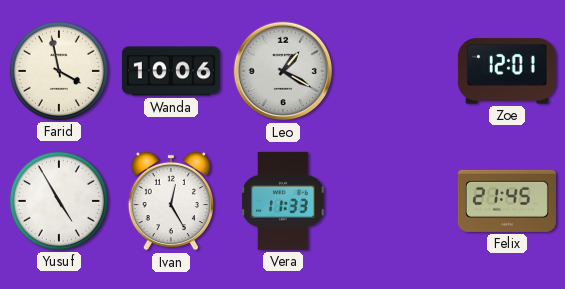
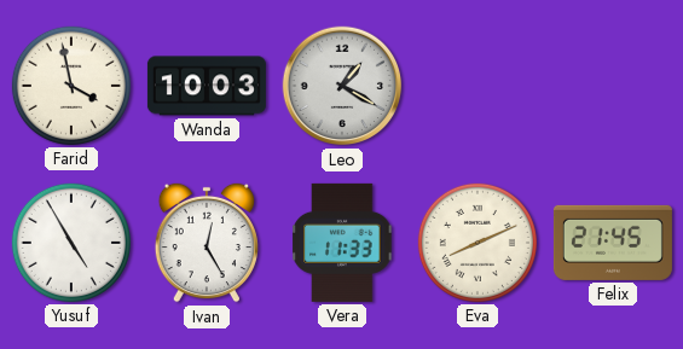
Wanda: 10:06 -> 10:03
Zoe: 12:01 -> none
Eva: none -> 8:11
